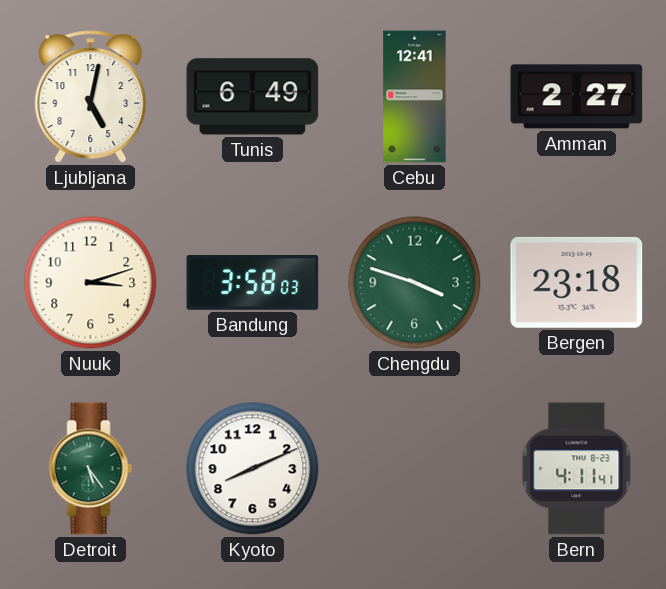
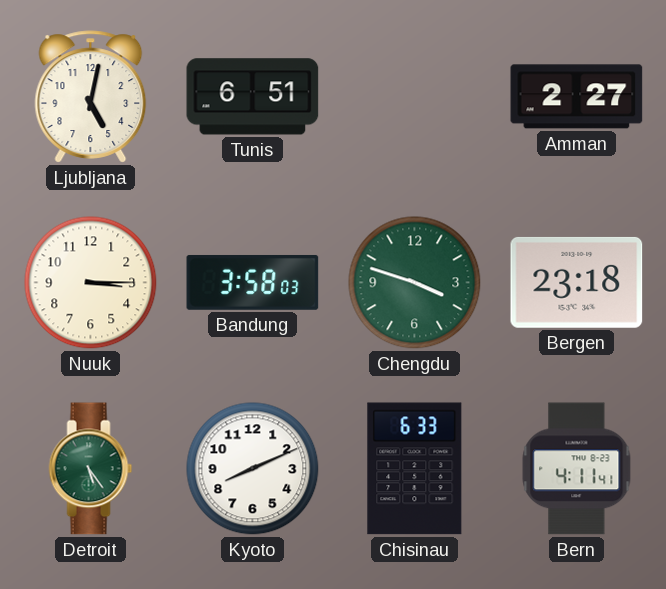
Tunis: 6:49 -> 6:51
Cebu: 12:41 -> none
Nuuk: 3:12 -> 3:15
Chisinau: none -> 6:33
